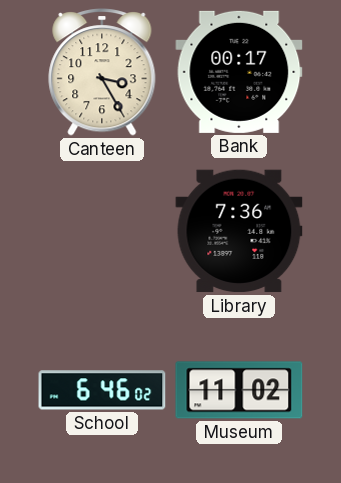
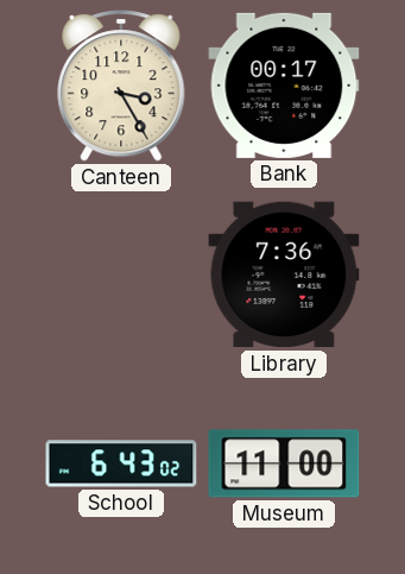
School: 6:46 -> 6:43
Museum: 11:02 -> 11:00
